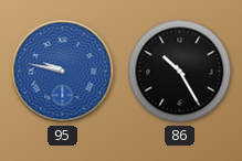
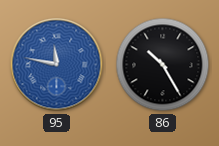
95: 9:47 -> 11:47
